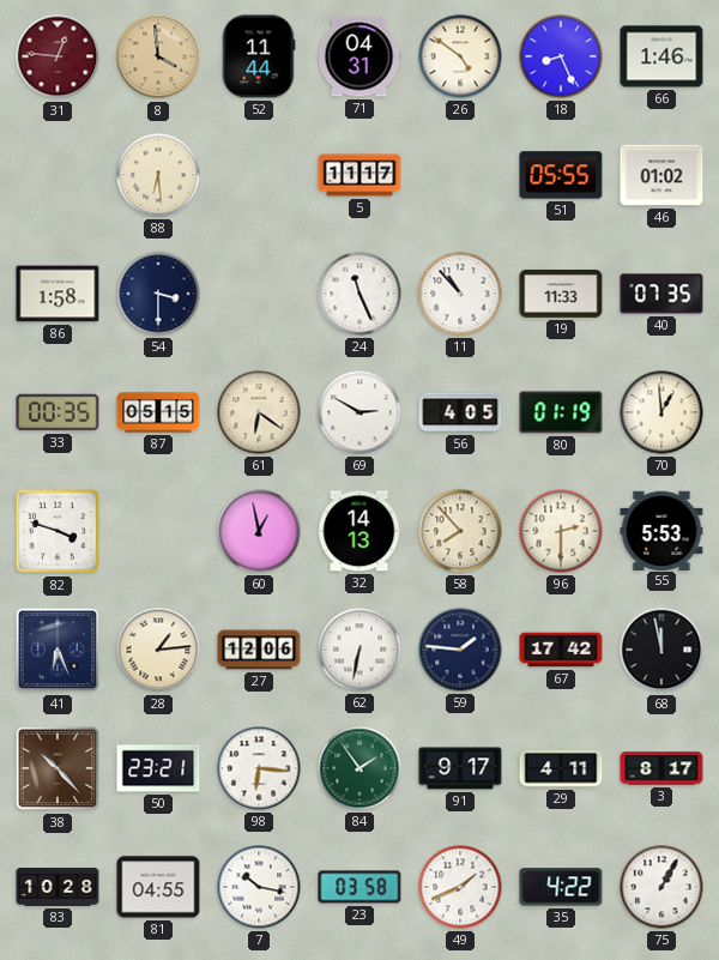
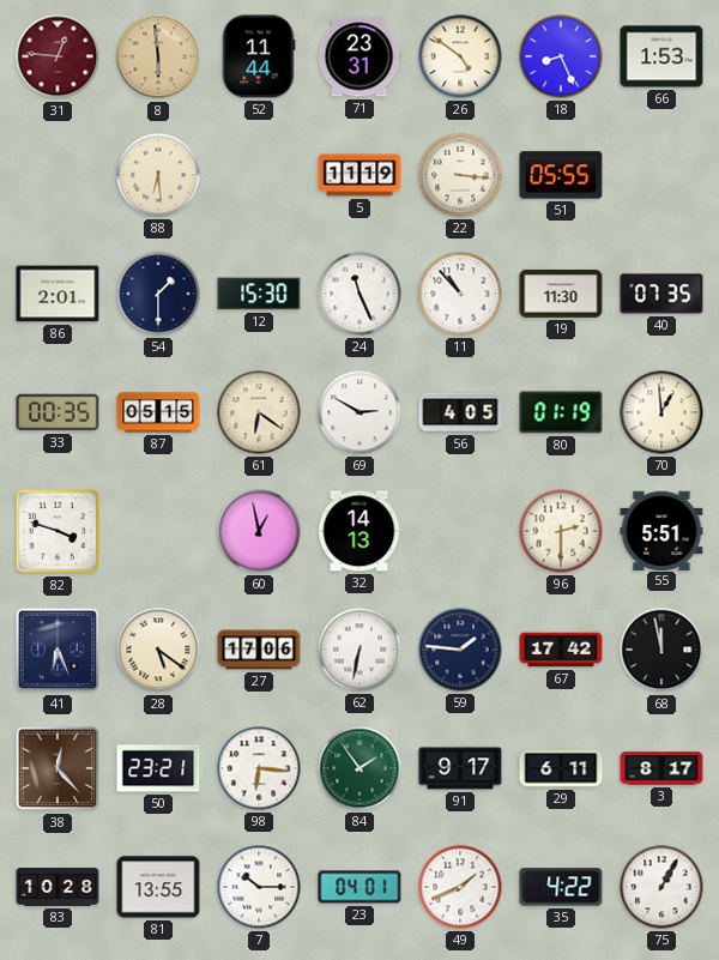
8: 3:59 -> 5:59
71: 04:31 -> 23:31
66: 1:46 -> 1:53
5: 11:17 -> 11:19
22: none -> 3:16
46: 01:02 -> none
86: 1:58 -> 2:01
54: 3:30 -> 1:30
12: none -> 15:30
19: 11:33 -> 11:30
58: 7:53 -> none
55: 5:53 -> 5:51
28: 1:14 -> 5:21
27: 12:06 -> 17:06
38: 10:23 -> 12:23
29: 4:11 -> 6:11
81: 04:55 -> 13:55
7: 10:17 -> 10:15
23: 03:58 -> 04:01
